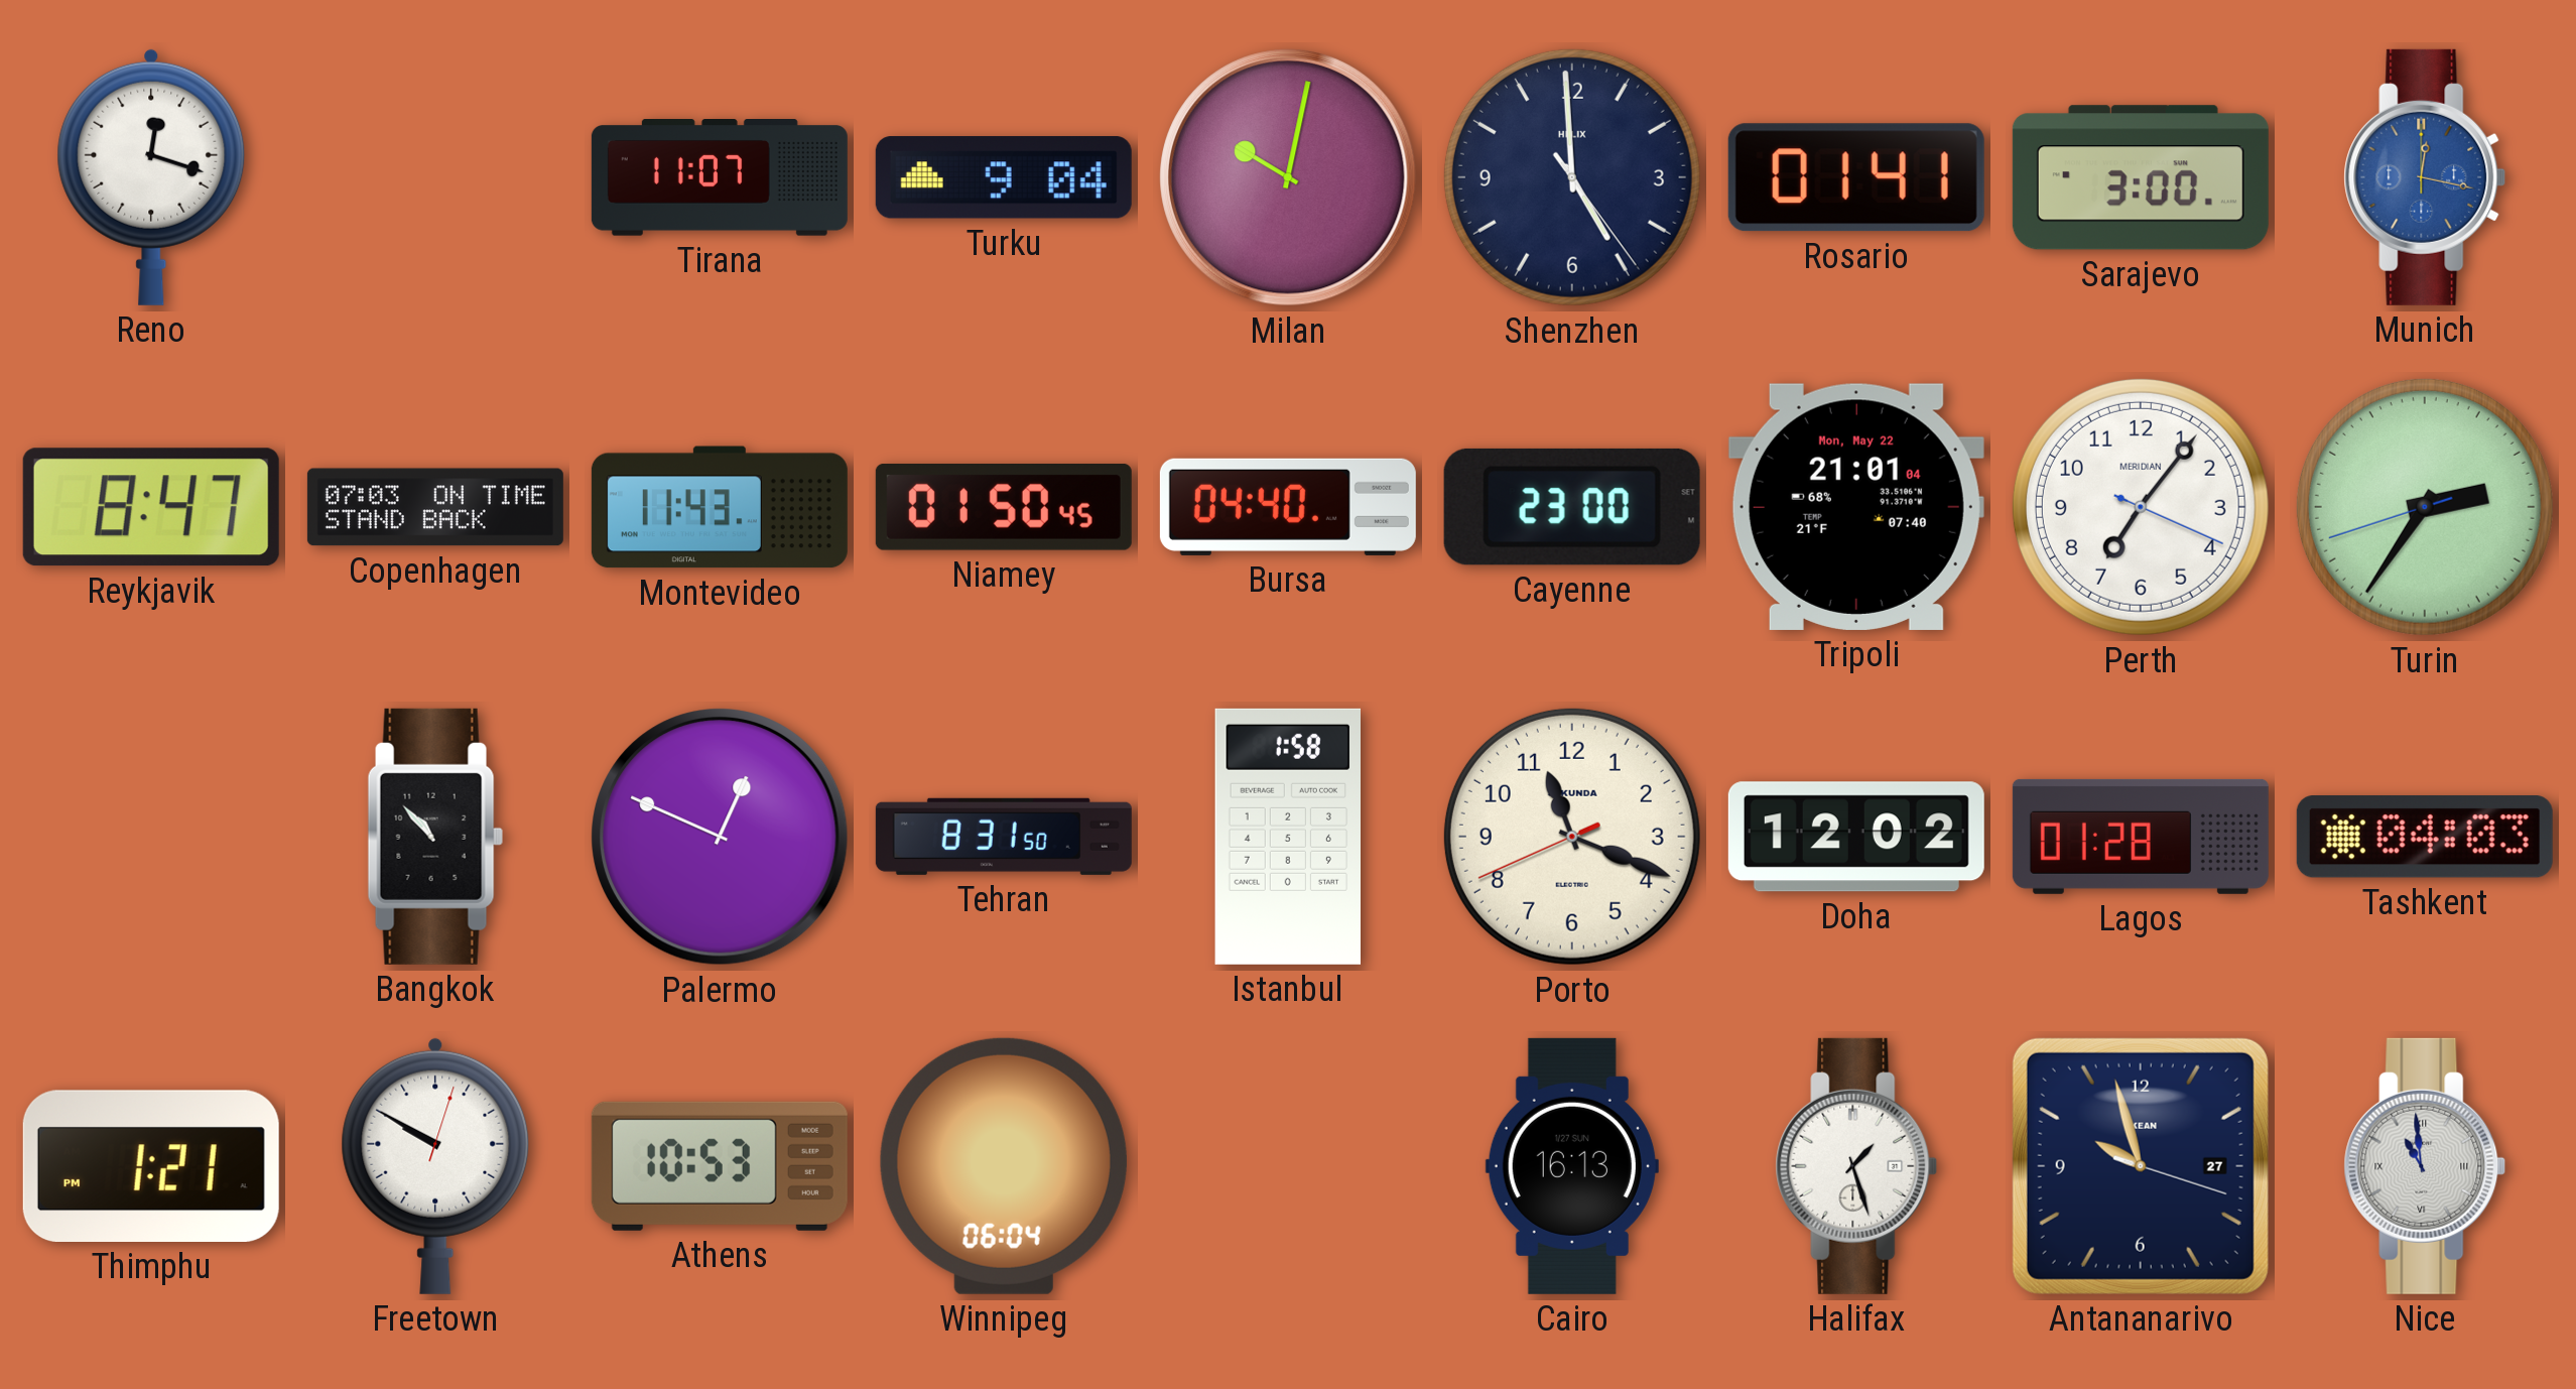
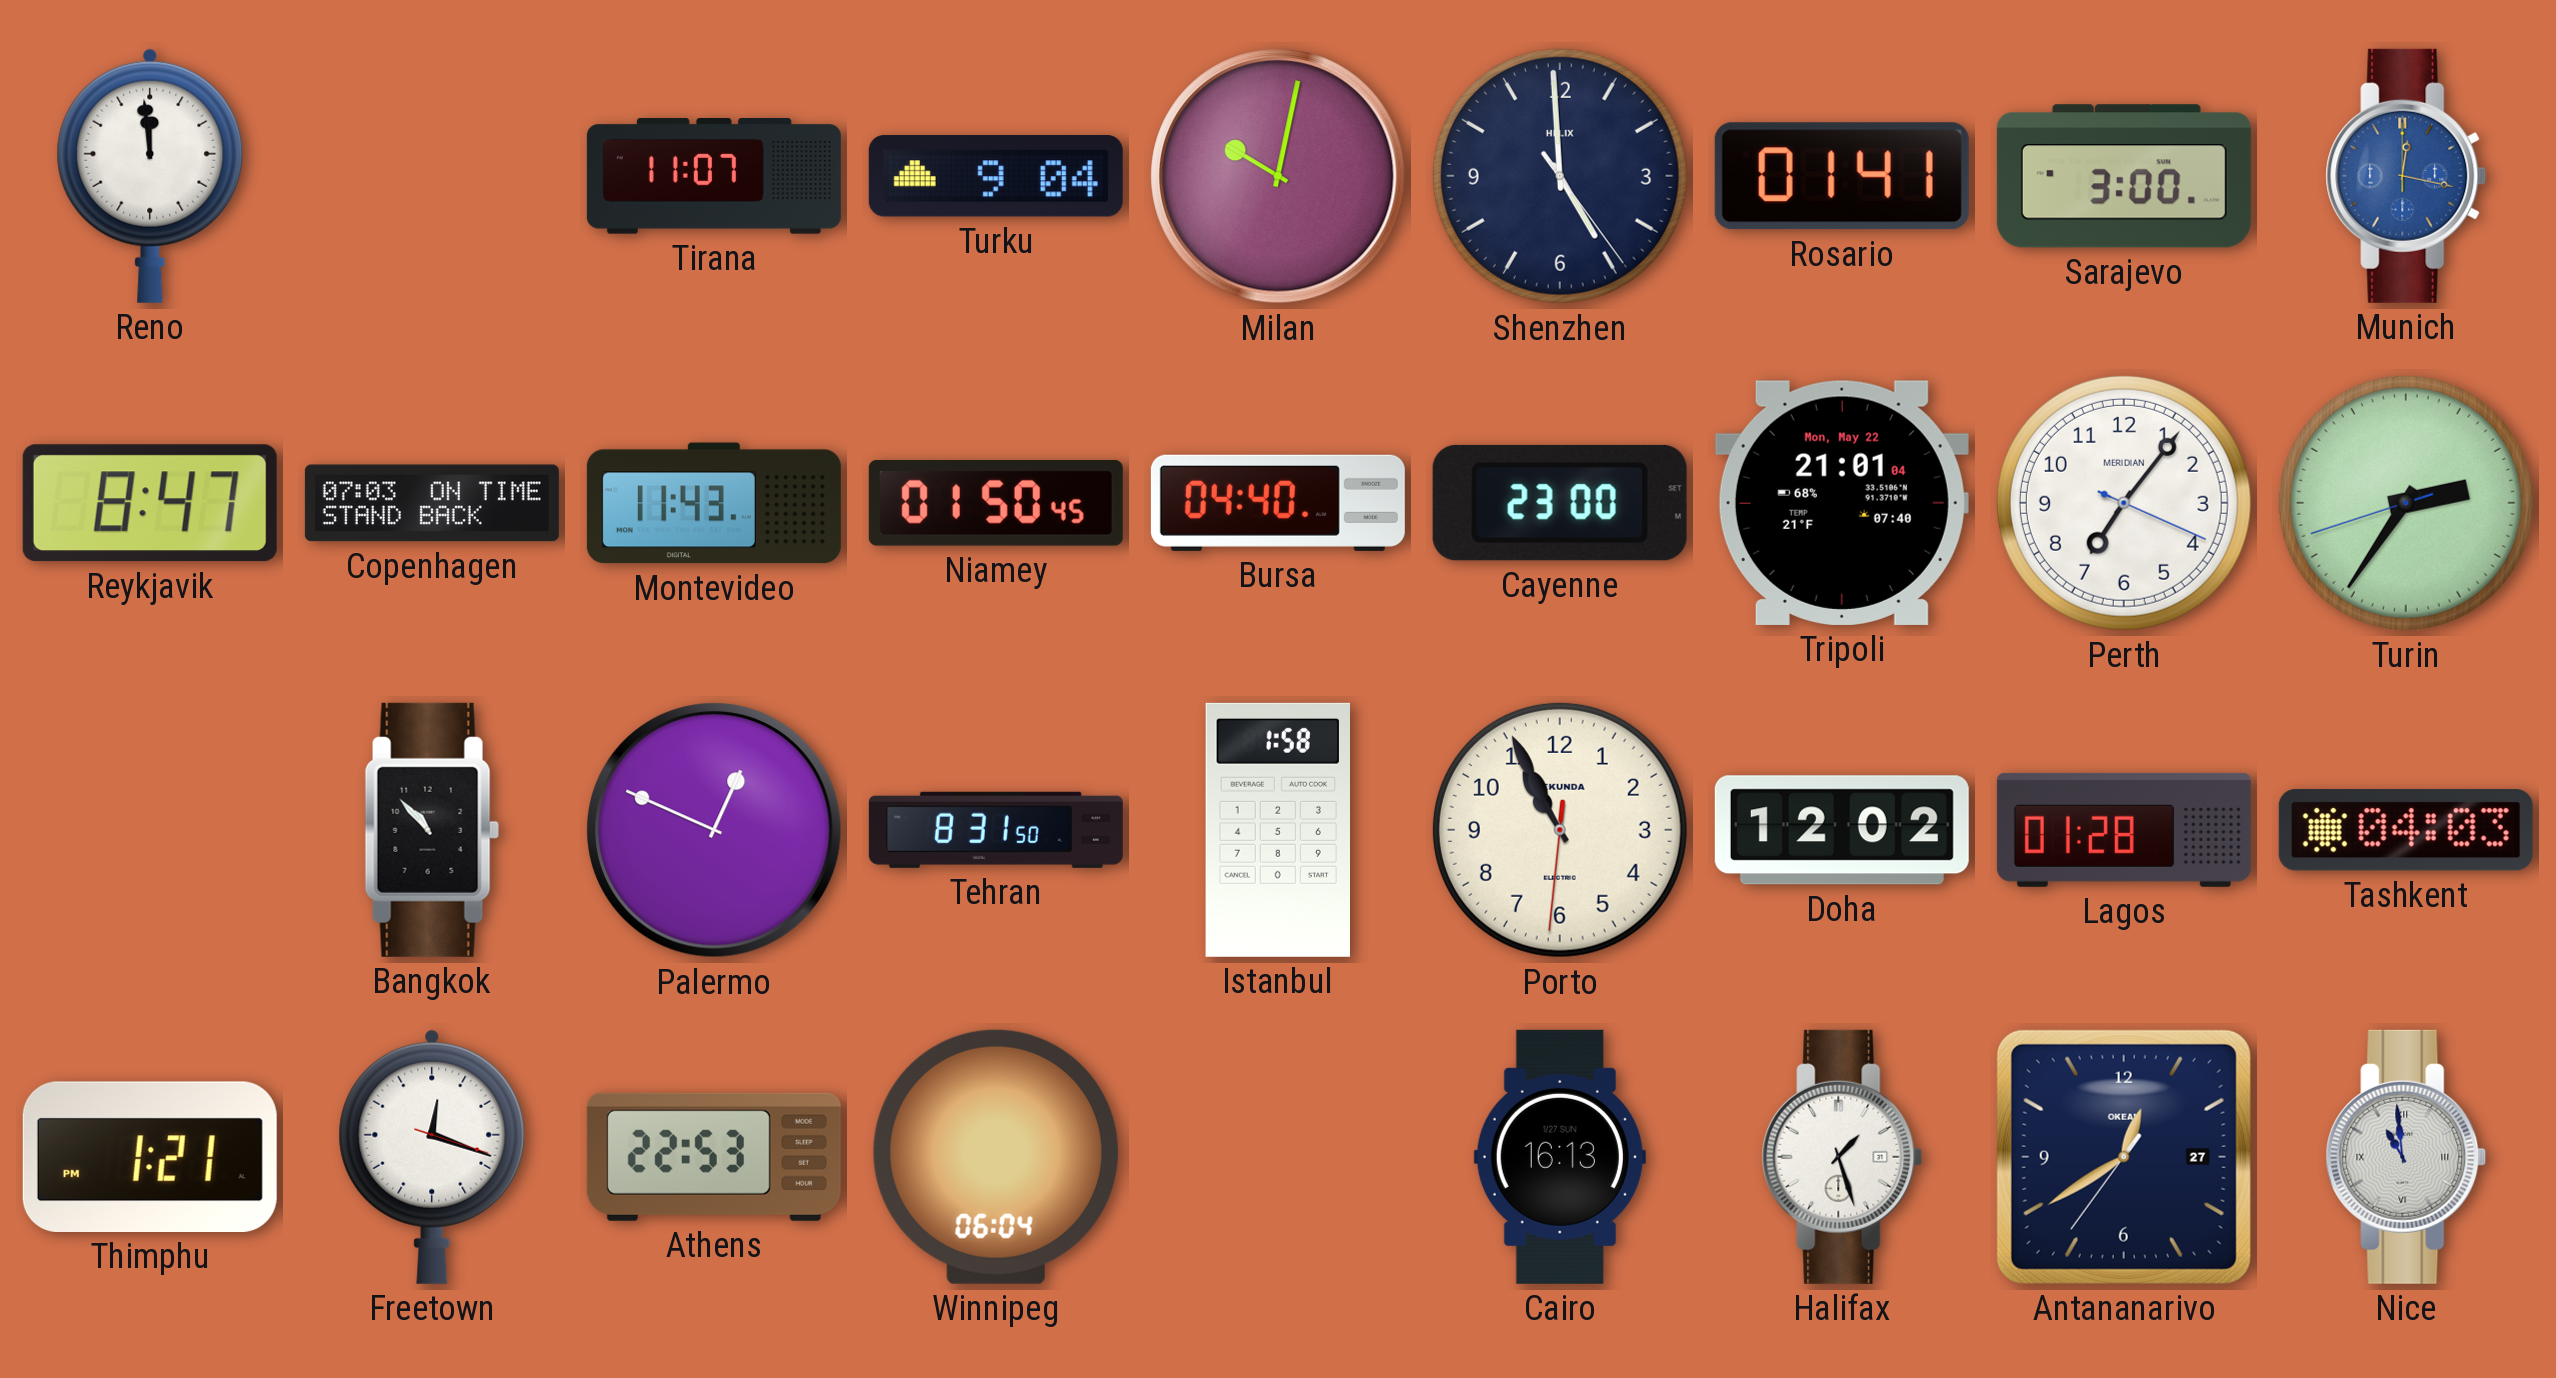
Reno: 12:18 -> 11:59
Porto: 11:18 -> 10:55
Freetown: 9:50 -> 12:18
Athens: 10:53 -> 22:53
Antananarivo: 9:57 -> 12:39
